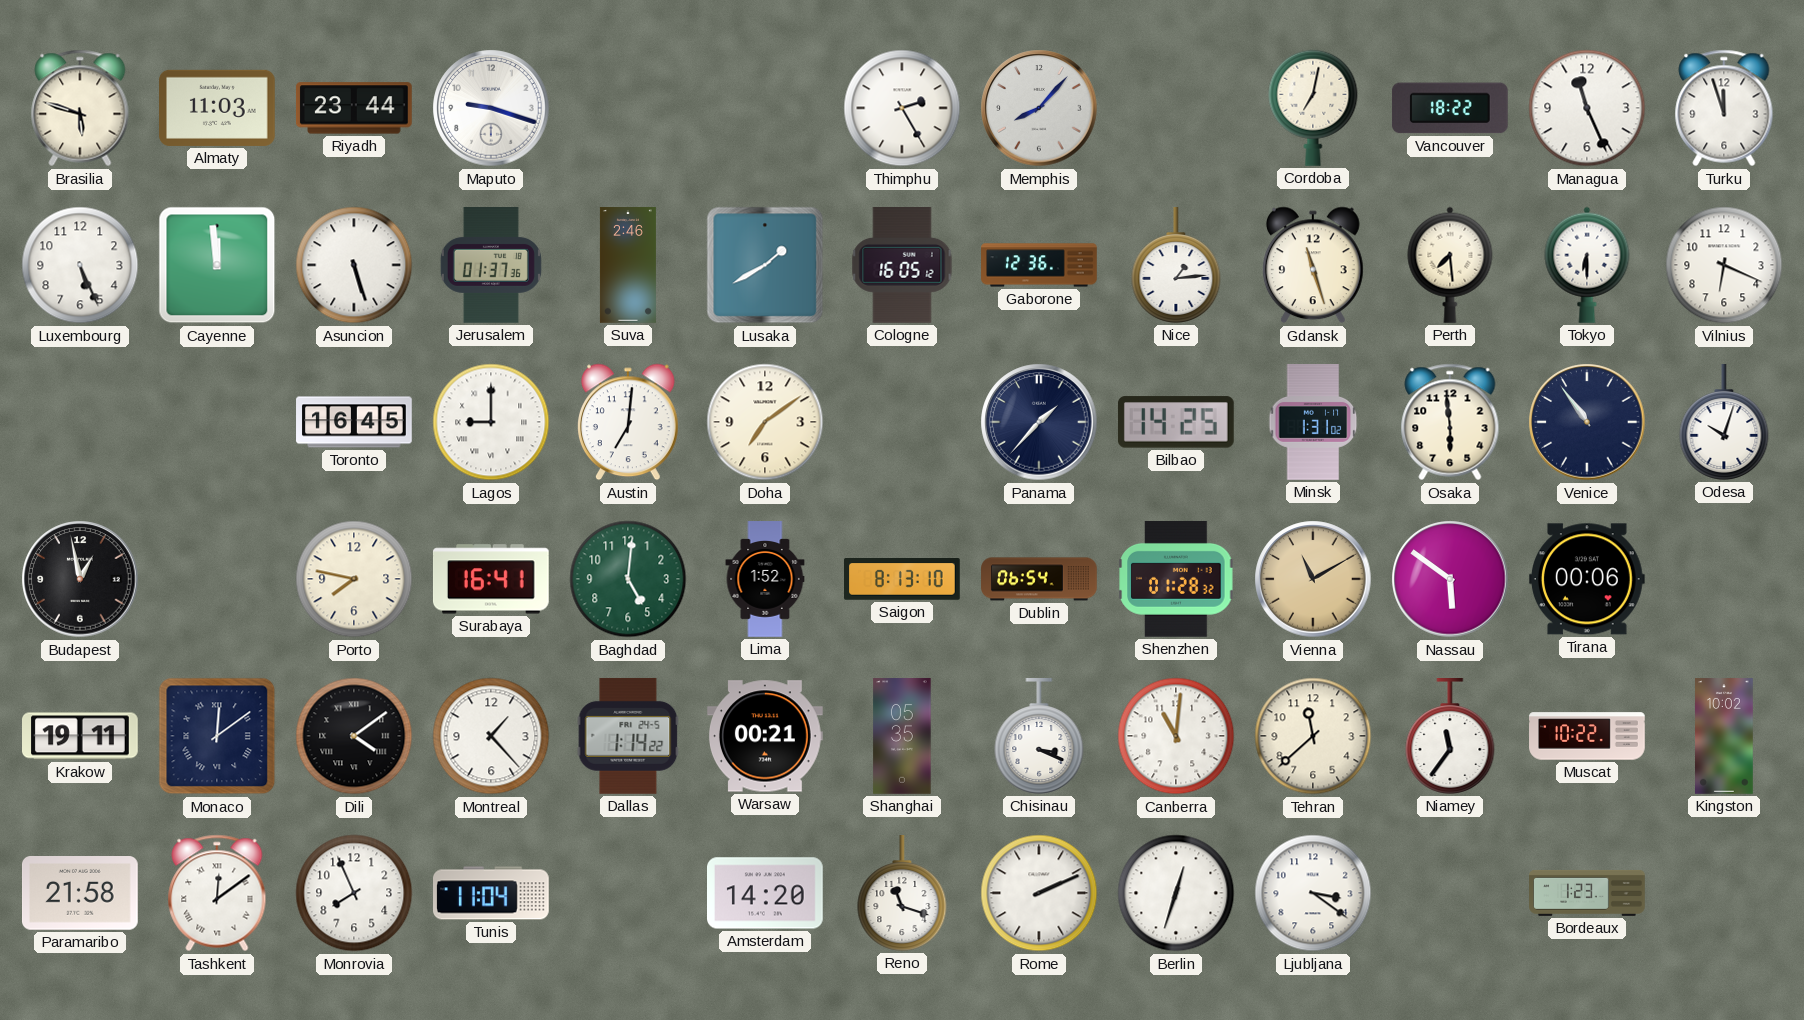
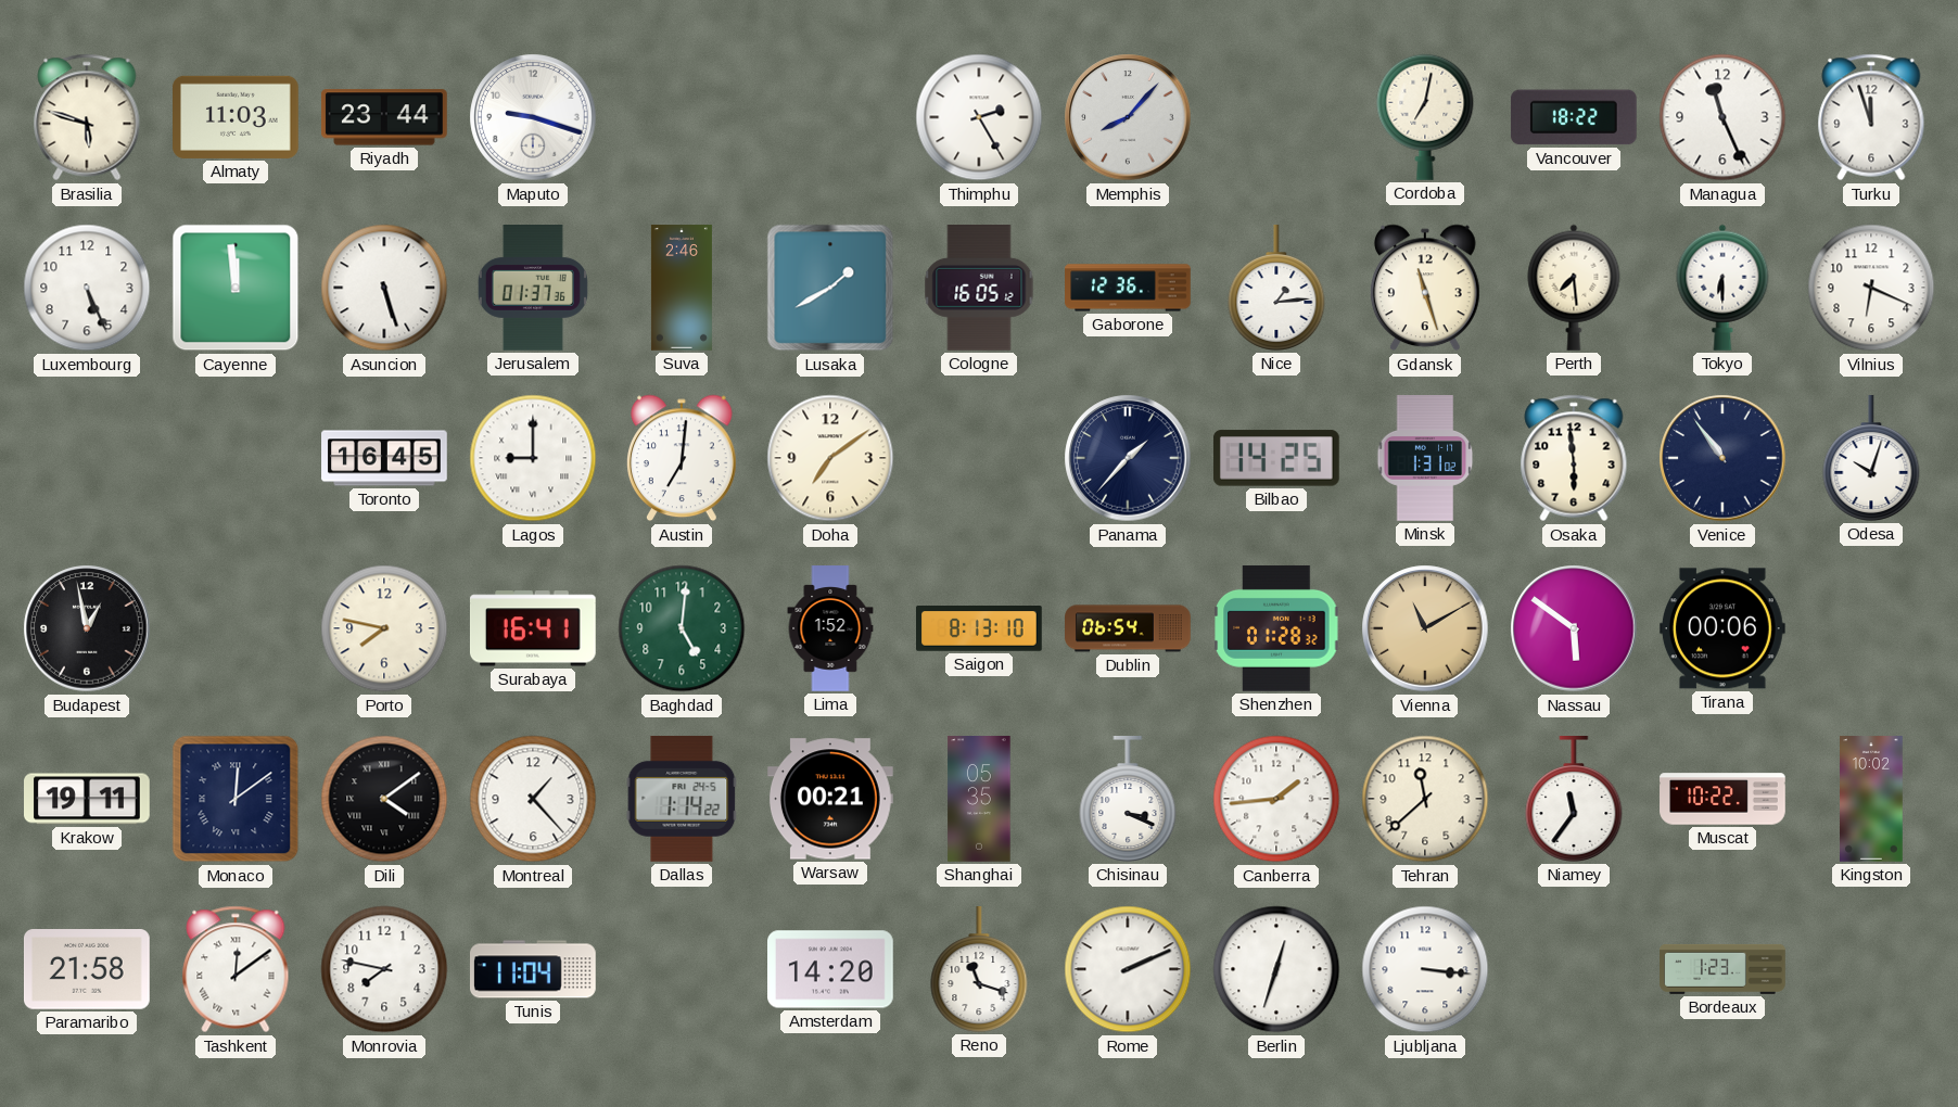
Canberra: 11:01 -> 1:44
Monrovia: 7:56 -> 7:47
Ljubljana: 3:21 -> 3:16
